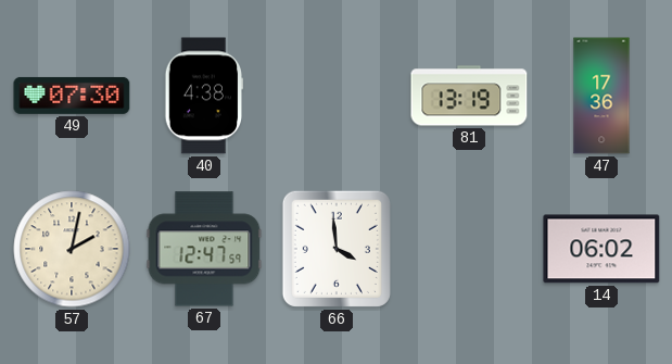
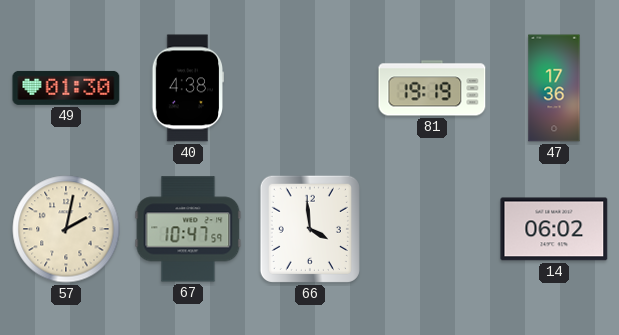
49: 07:30 -> 01:30
81: 13:19 -> 19:19
67: 12:47 -> 10:47
